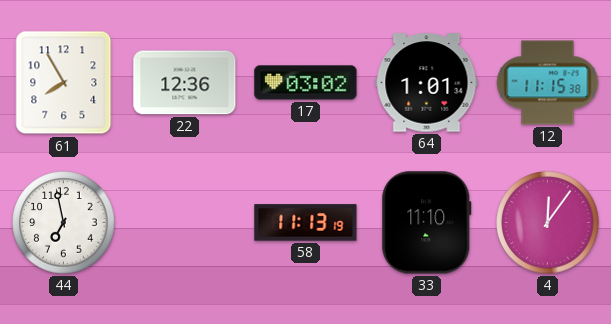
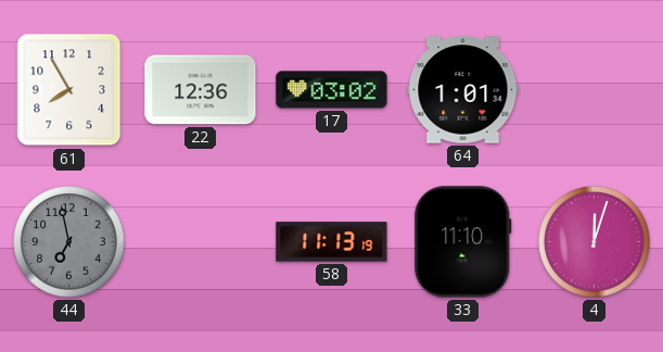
12: 11:15 -> none
44 dial: white -> grey
4: 12:06 -> 12:03
